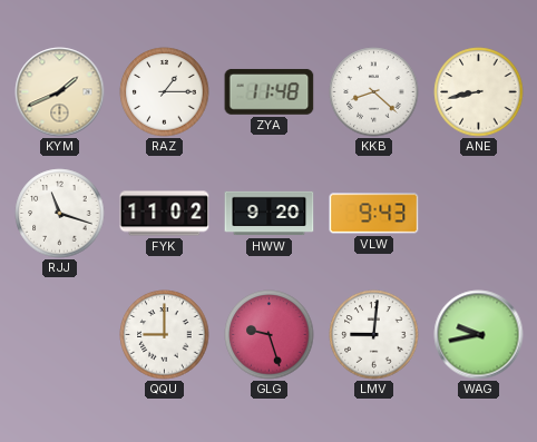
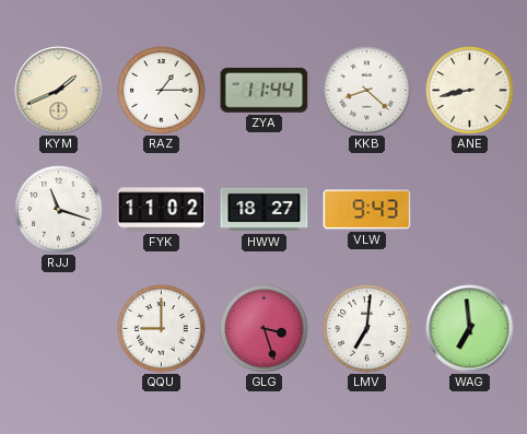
ZYA: 11:48 -> 11:44
HWW: 9:20 -> 18:27
GLG: 9:27 -> 3:27
LMV: 9:01 -> 7:01
WAG: 9:43 -> 6:59
